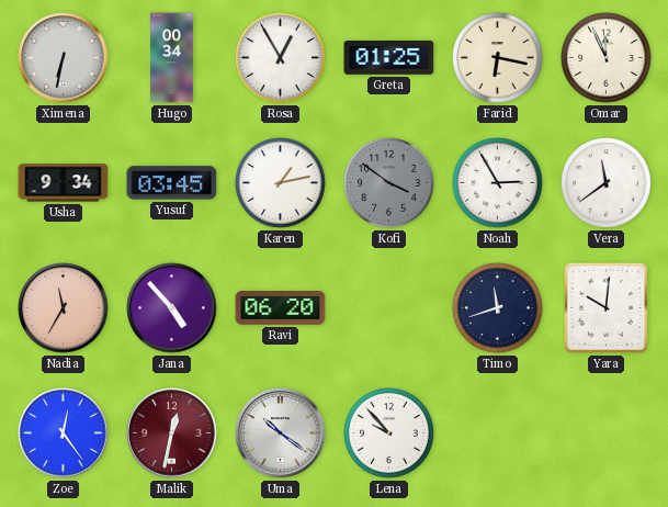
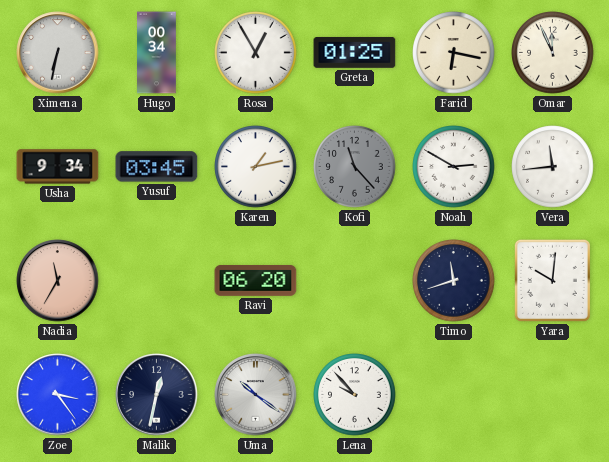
Kofi: 3:51 -> 11:23
Noah: 2:55 -> 2:50
Vera: 11:39 -> 11:44
Jana: 4:53 -> none
Zoe: 12:24 -> 3:24
Malik dial: burgundy -> navy
